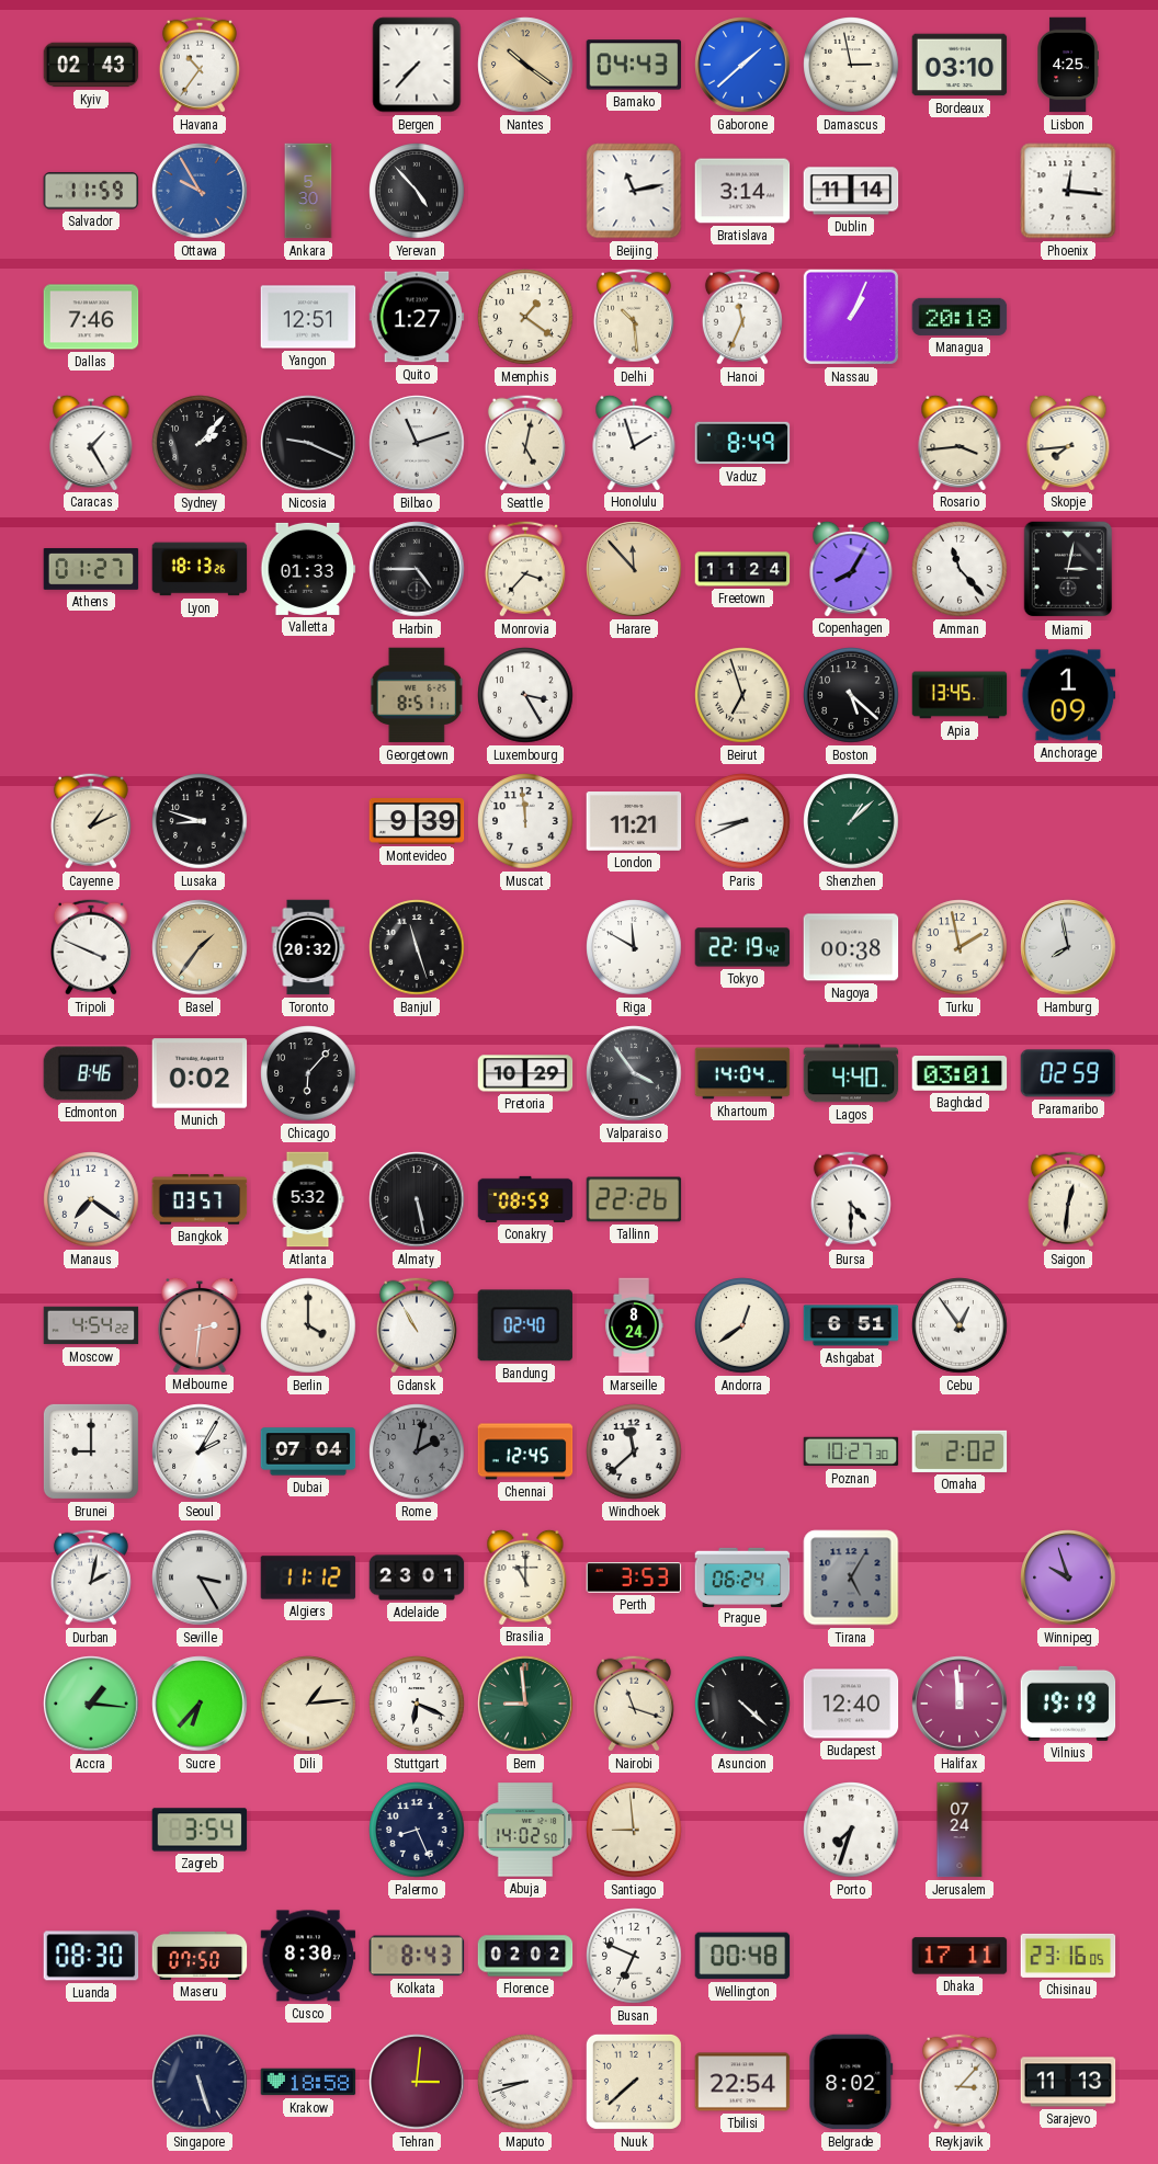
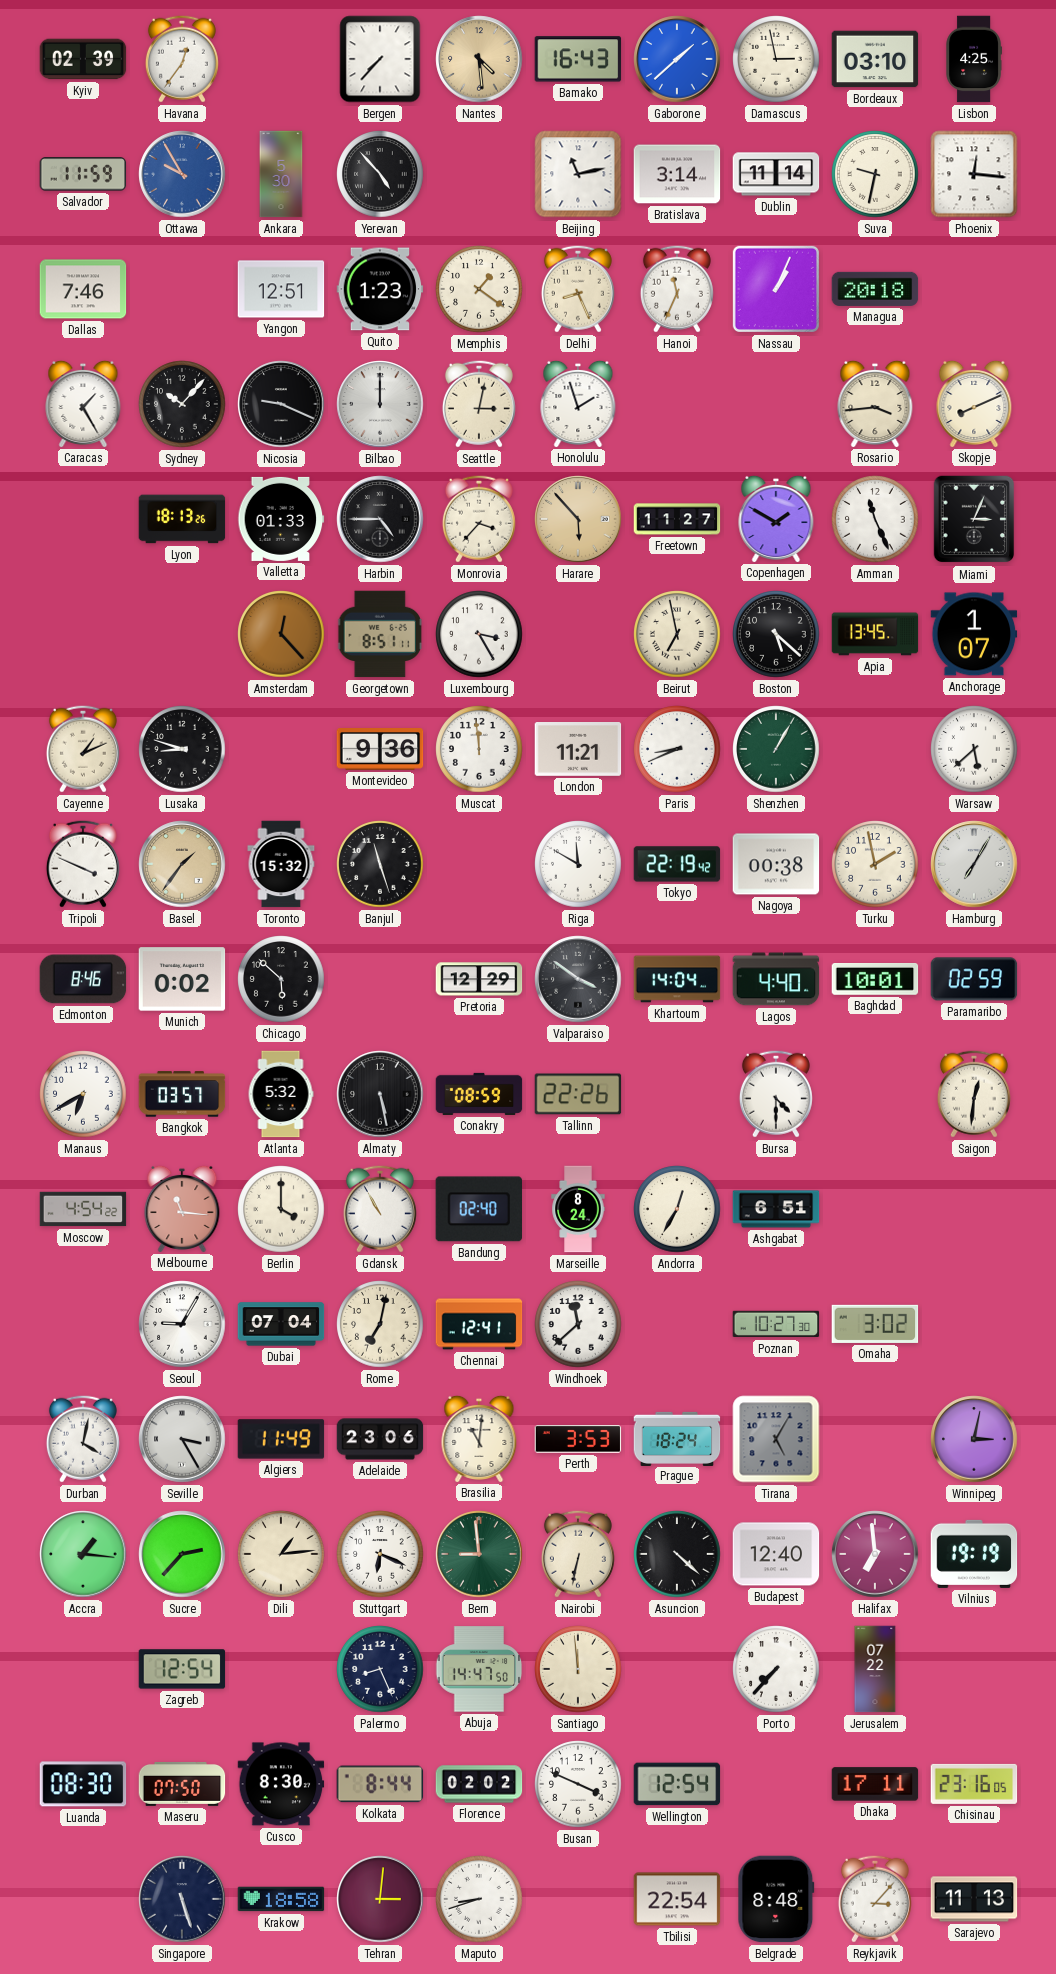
Kyiv: 02:43 -> 02:39
Havana: 10:36 -> 12:36
Nantes: 10:21 -> 4:29
Bamako: 04:43 -> 16:43
Suva: none -> 9:32
Quito: 1:27 -> 1:23
Delhi: 10:29 -> 8:26
Sydney: 2:07 -> 10:07
Bilbao: 11:12 -> 12:00
Seattle: 5:02 -> 3:02
Vaduz: 8:49 -> none
Skopje: 7:44 -> 8:11
Athens: 01:27 -> none
Harare: 11:53 -> 5:53
Freetown: 11:24 -> 11:27
Copenhagen: 8:05 -> 1:50
Amman: 11:23 -> 11:26
Miami: 3:02 -> 3:04
Amsterdam: none -> 12:23
Beirut: 6:57 -> 6:58
Anchorage: 1:09 -> 1:07
Montevideo: 9:39 -> 9:36
Shenzhen: 1:08 -> 1:05
Warsaw: none -> 5:38
Toronto: 20:32 -> 15:32
Hamburg: 7:58 -> 7:05
Chicago: 6:07 -> 5:52
Pretoria: 10:29 -> 12:29
Valparaiso: 3:54 -> 3:51
Baghdad: 03:01 -> 10:01
Manaus: 7:21 -> 6:40
Melbourne: 2:31 -> 11:16
Andorra: 12:39 -> 12:35
Cebu: 12:54 -> none
Brunei: 9:00 -> none
Seoul: 2:05 -> 9:05
Rome: 2:02 -> 7:02
Rome dial: grey -> cream
Chennai: 12:45 -> 12:41
Omaha: 2:02 -> 3:02
Durban: 2:02 -> 4:02
Algiers: 11:12 -> 11:49
Adelaide: 23:01 -> 23:06
Brasilia: 11:00 -> 11:01
Prague: 06:24 -> 18:24
Winnipeg: 9:57 -> 3:02
Sucre: 6:37 -> 2:37
Nairobi: 11:18 -> 6:32
Halifax: 11:59 -> 6:59
Zagreb: 3:54 -> 12:54
Abuja: 14:02 -> 14:47
Santiago: 8:59 -> 11:59
Porto: 7:33 -> 7:37
Jerusalem: 07:24 -> 07:22
Kolkata: 8:43 -> 8:44
Busan: 6:49 -> 3:49
Wellington: 00:48 -> 12:54
Nuuk: 7:38 -> none
Belgrade: 8:02 -> 8:48
